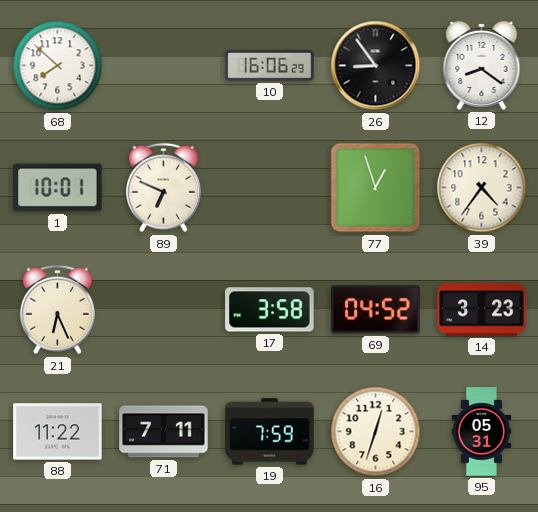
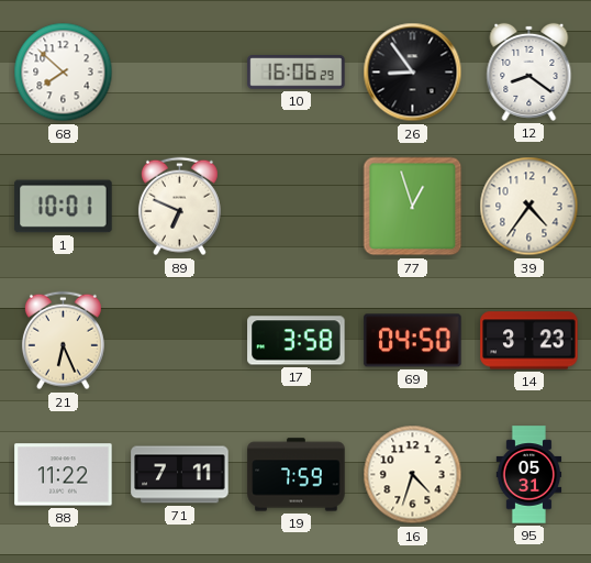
69: 04:52 -> 04:50
16: 12:33 -> 4:33
